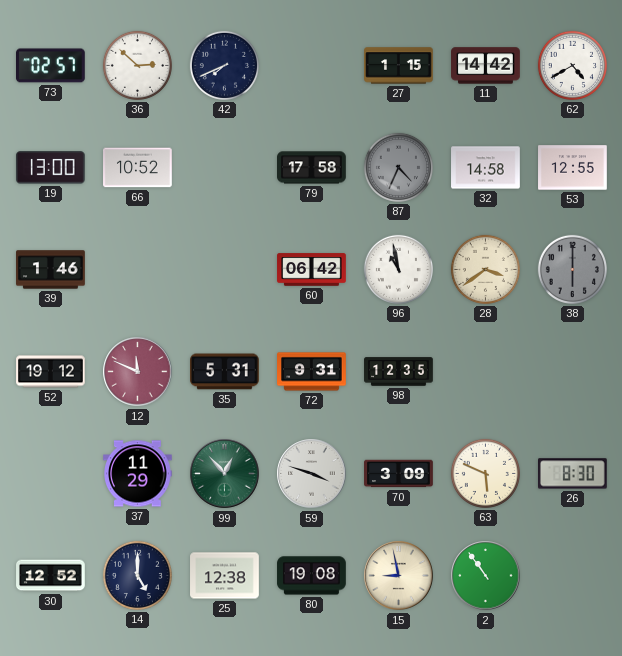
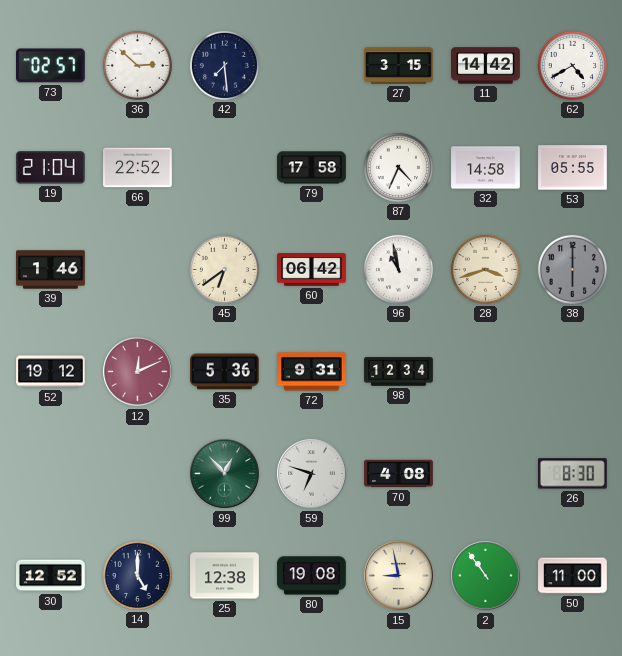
42: 7:41 -> 7:29
27: 1:15 -> 3:15
19: 13:00 -> 21:04
66: 10:52 -> 22:52
87 dial: grey -> white
53: 12:55 -> 05:55
45: none -> 6:39
28: 3:39 -> 3:42
12: 11:49 -> 12:11
35: 5:31 -> 5:36
98: 12:35 -> 12:34
37: 11:29 -> none
59: 3:48 -> 6:48
70: 3:09 -> 4:08
63: 5:49 -> none
50: none -> 11:00
